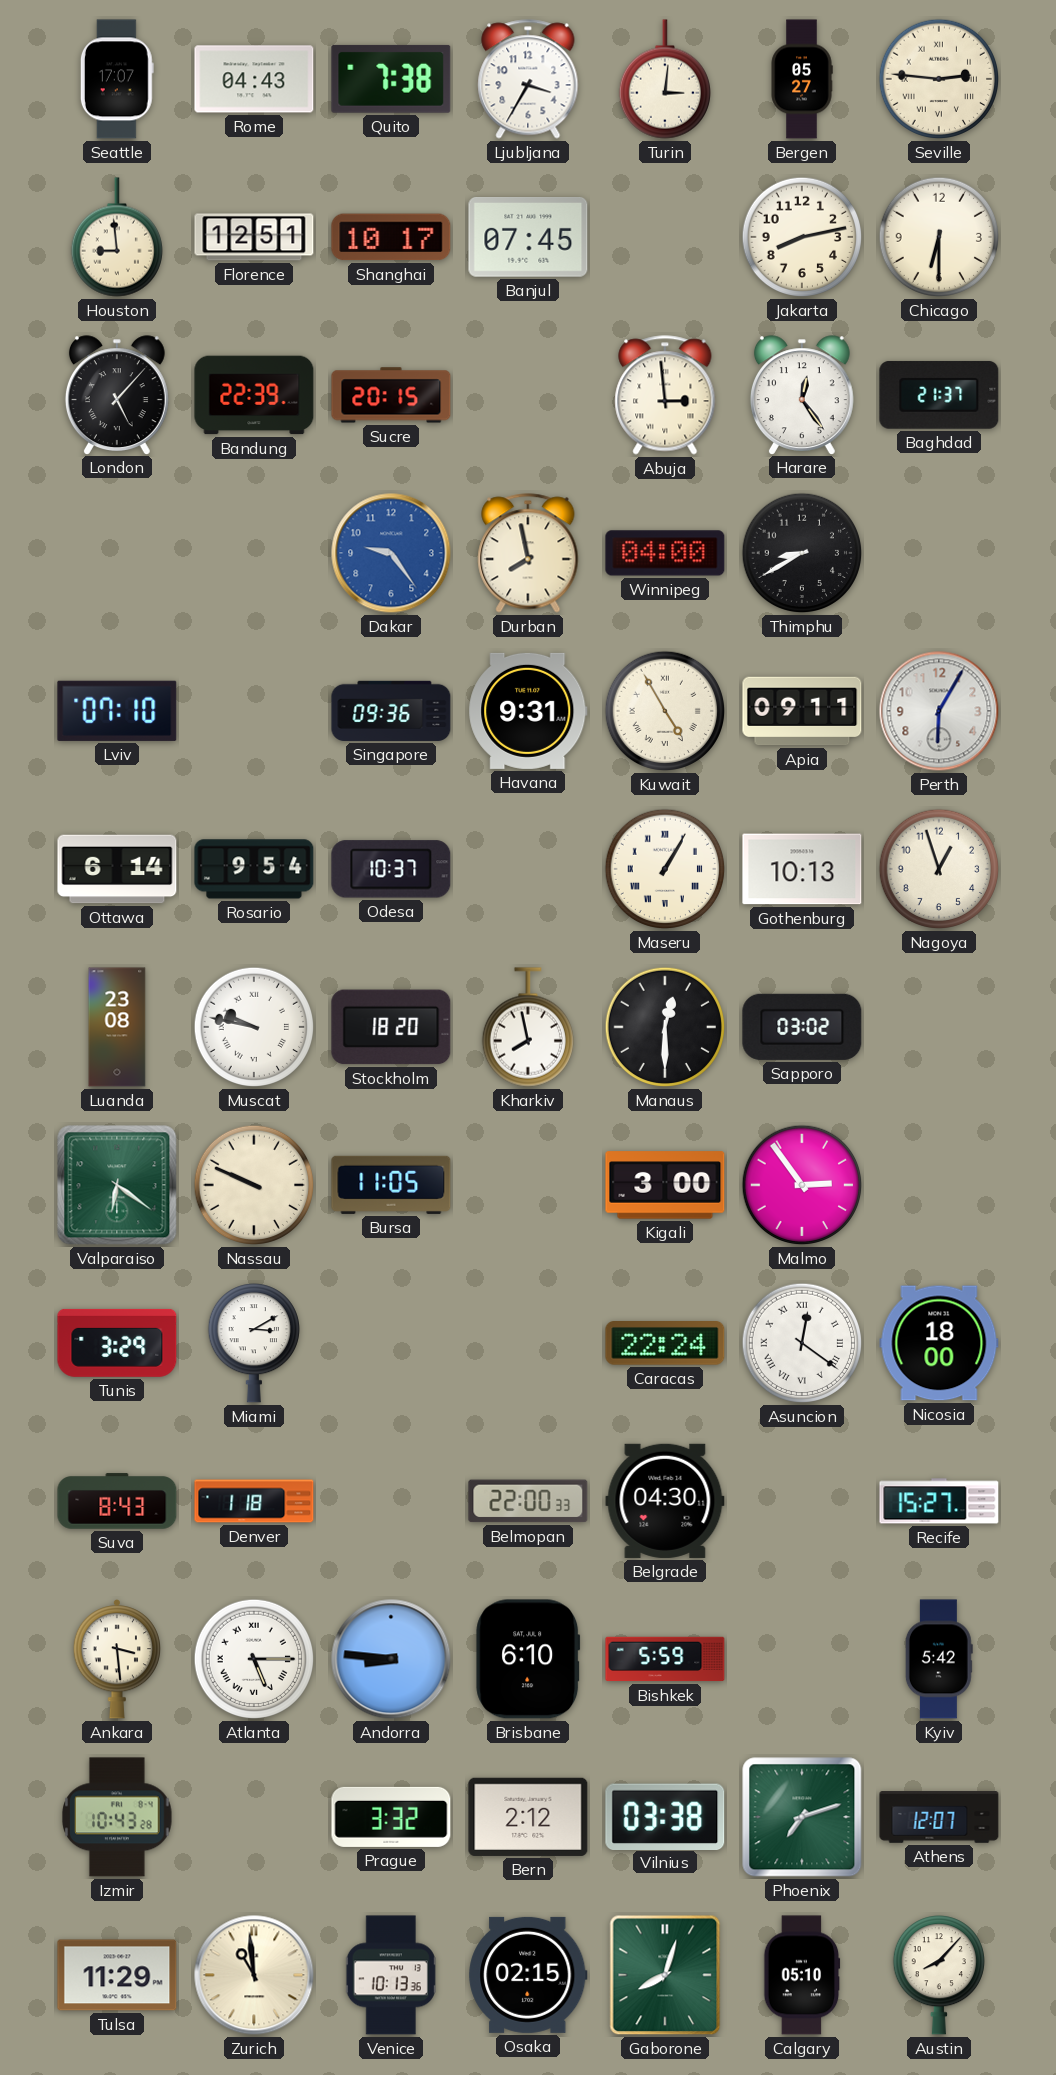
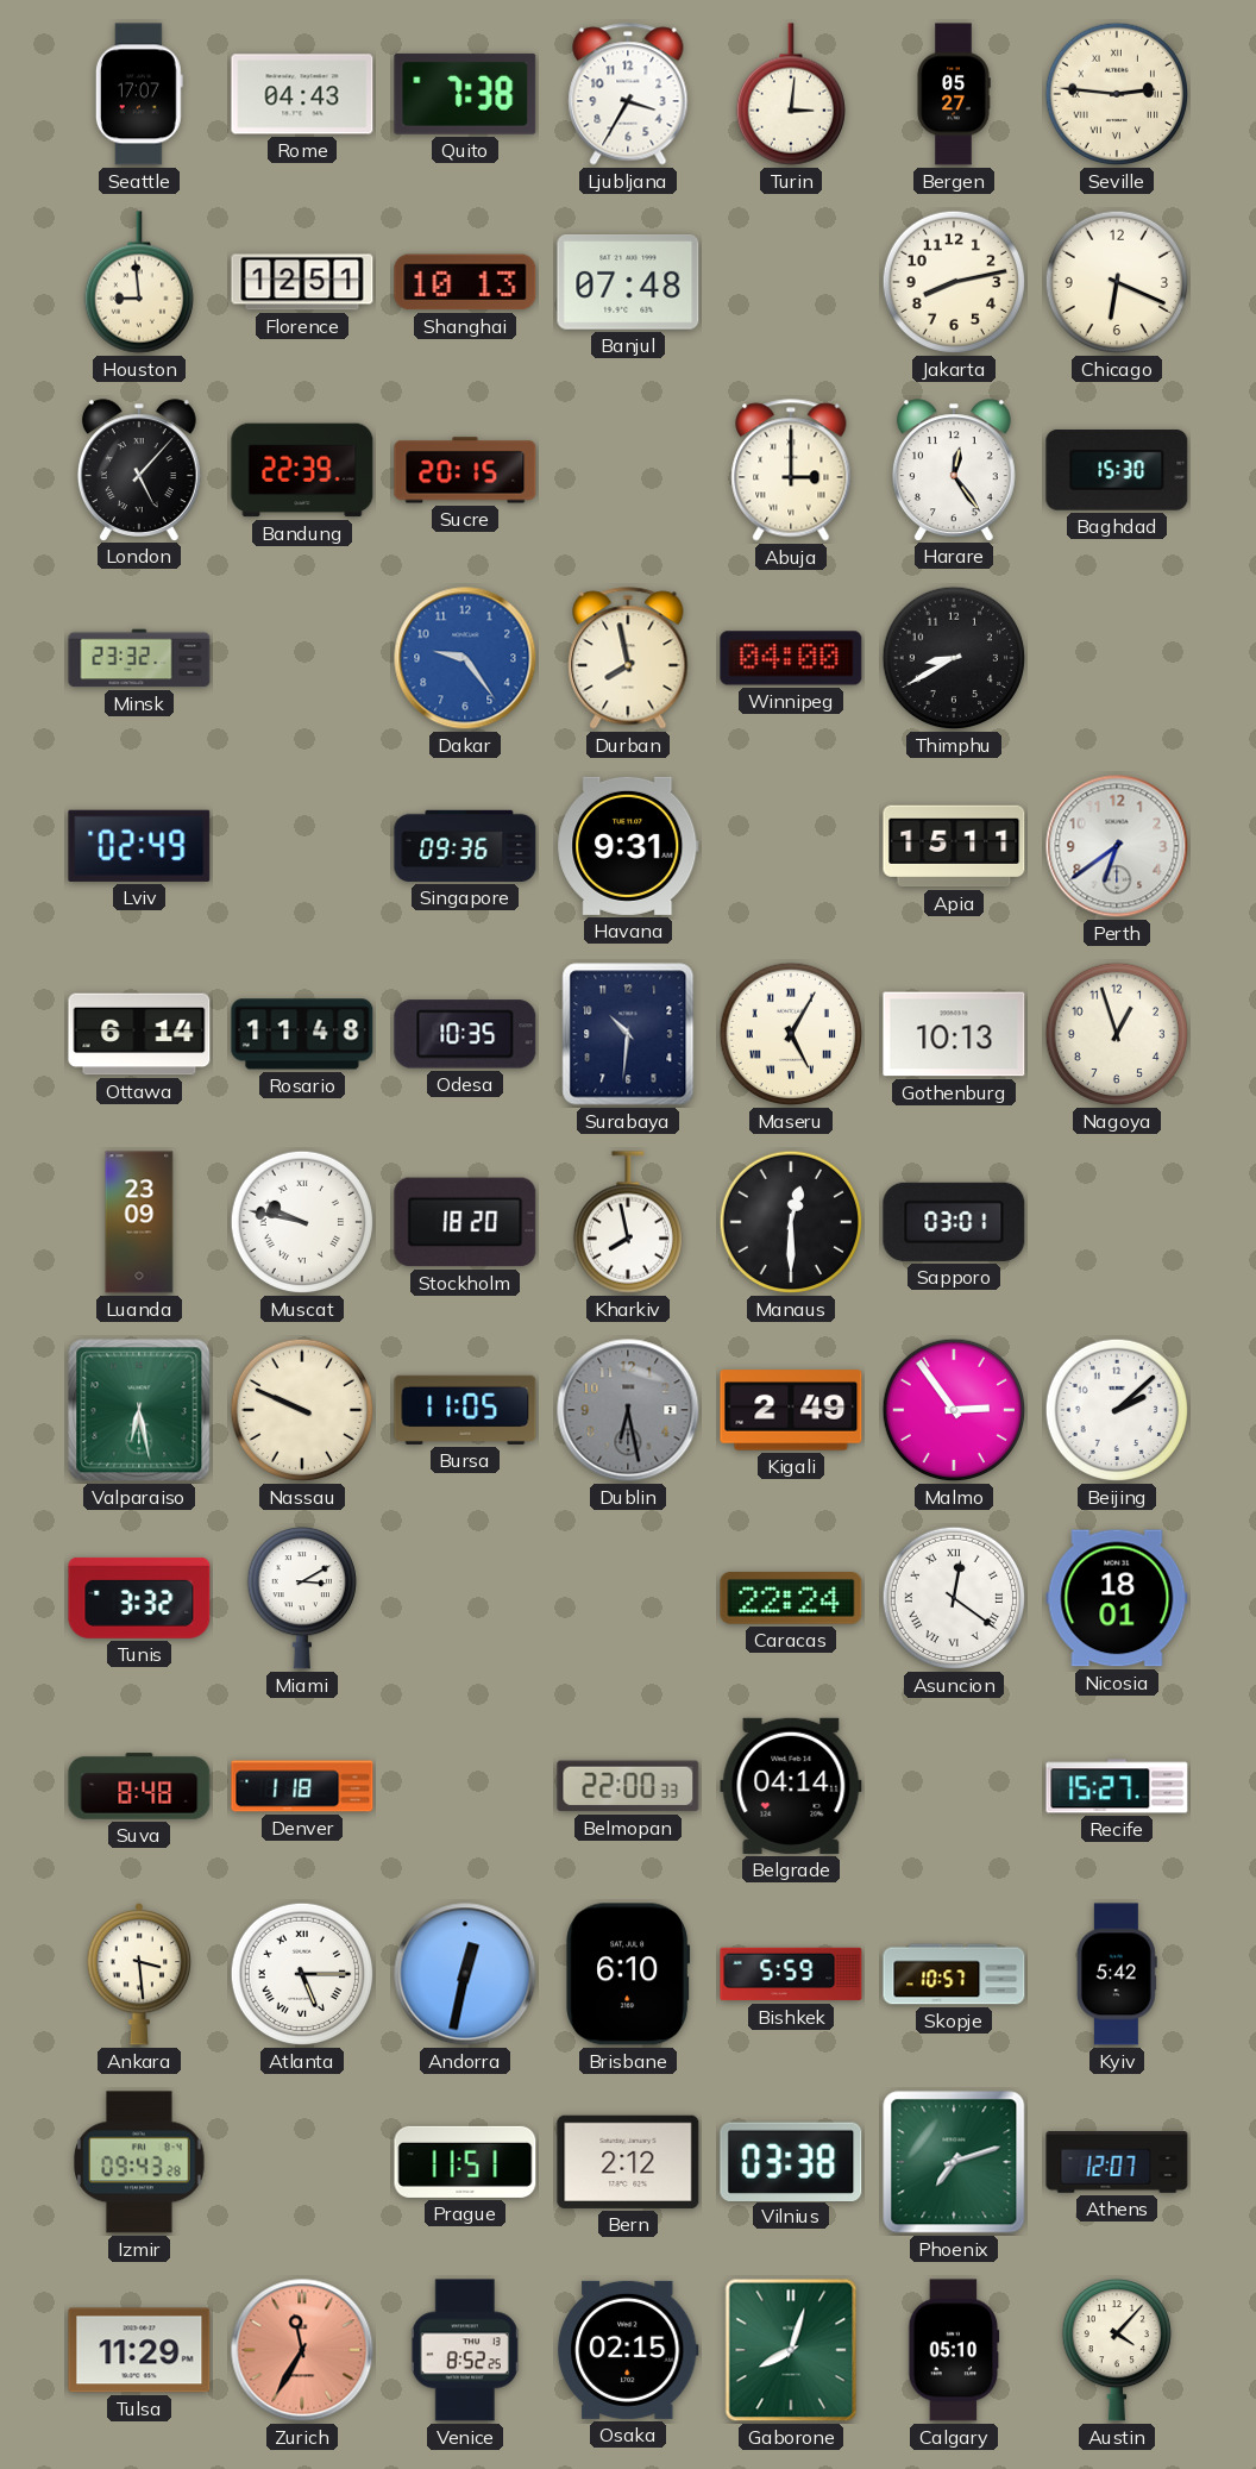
Shanghai: 10:17 -> 10:13
Banjul: 07:45 -> 07:48
Chicago: 6:30 -> 6:19
Abuja: 2:59 -> 3:00
Baghdad: 21:37 -> 15:30
Minsk: none -> 23:32
Lviv: 07:10 -> 02:49
Kuwait: 4:55 -> none
Apia: 09:11 -> 15:11
Perth: 6:05 -> 6:39
Rosario: 9:54 -> 11:48
Odesa: 10:37 -> 10:35
Surabaya: none -> 10:31
Maseru: 1:05 -> 5:05
Luanda: 23:08 -> 23:09
Sapporo: 03:02 -> 03:01
Valparaiso: 6:21 -> 6:28
Dublin: none -> 6:28
Kigali: 3:00 -> 2:49
Beijing: none -> 2:08
Tunis: 3:29 -> 3:32
Nicosia: 18:00 -> 18:01
Suva: 8:43 -> 8:48
Belgrade: 04:30 -> 04:14
Andorra: 8:46 -> 12:32
Skopje: none -> 10:57
Izmir: 10:43 -> 09:43
Prague: 3:32 -> 11:51
Zurich: 10:59 -> 11:35
Zurich dial: cream -> salmon
Venice: 10:13 -> 8:52
Austin: 8:07 -> 4:07
